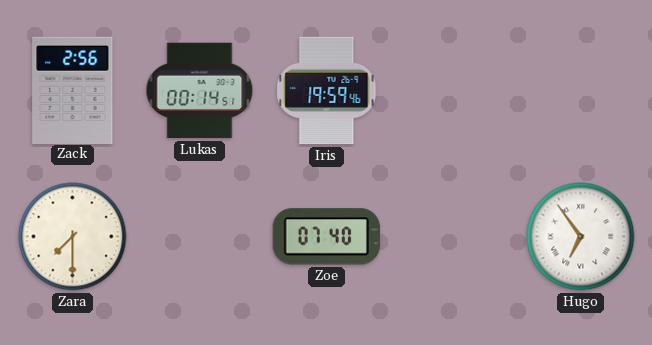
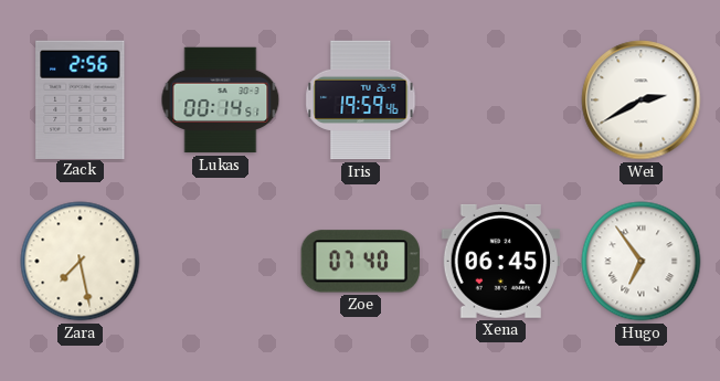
Wei: none -> 2:40
Zara: 7:30 -> 7:28
Xena: none -> 06:45
